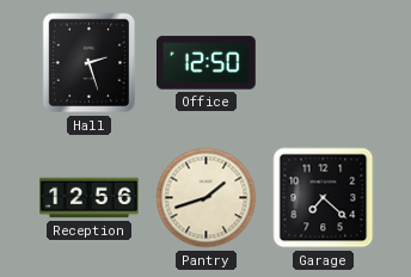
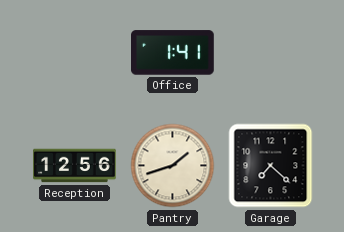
Hall: 2:27 -> none
Office: 12:50 -> 1:41
